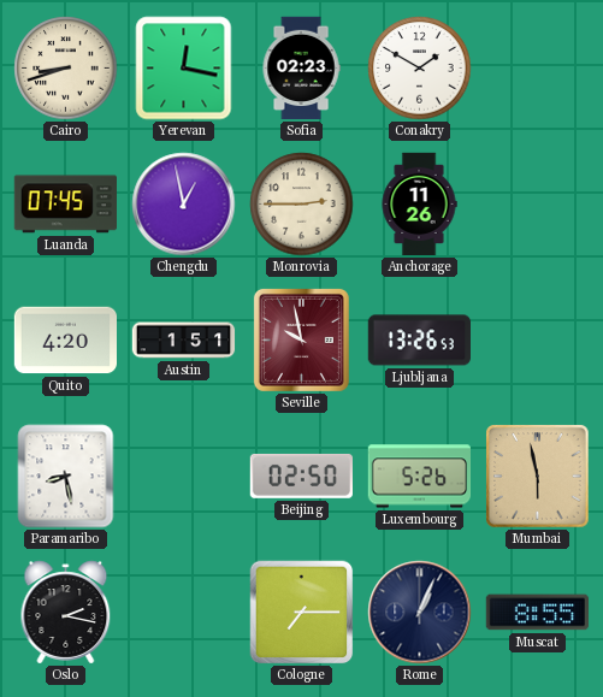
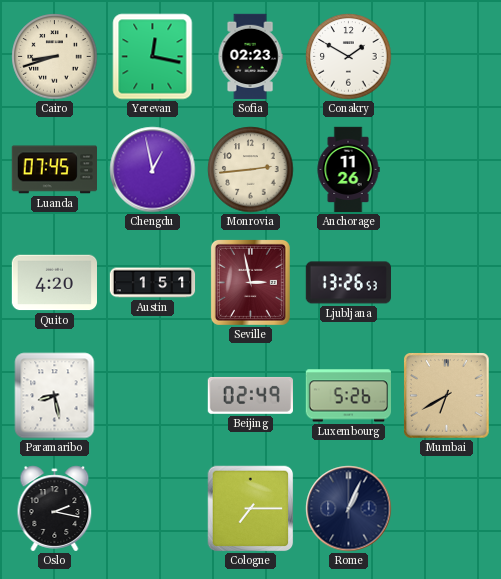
Monrovia: 2:45 -> 2:44
Seville: 9:58 -> 2:58
Beijing: 02:50 -> 02:49
Mumbai: 5:58 -> 6:40
Muscat: 8:55 -> none
